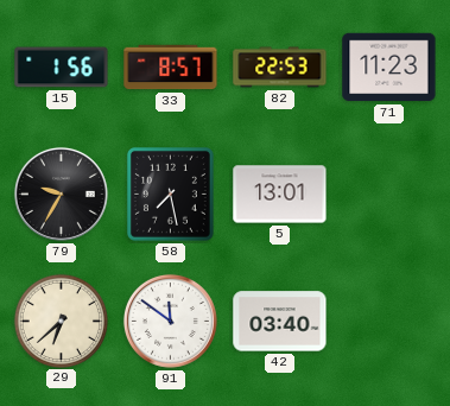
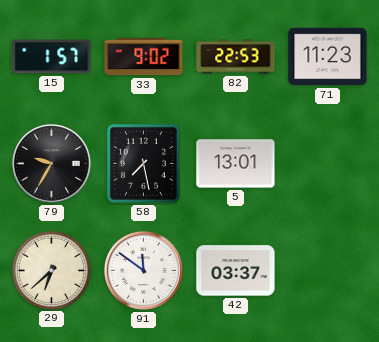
15: 1:56 -> 1:57
33: 8:57 -> 9:02
42: 03:40 -> 03:37
